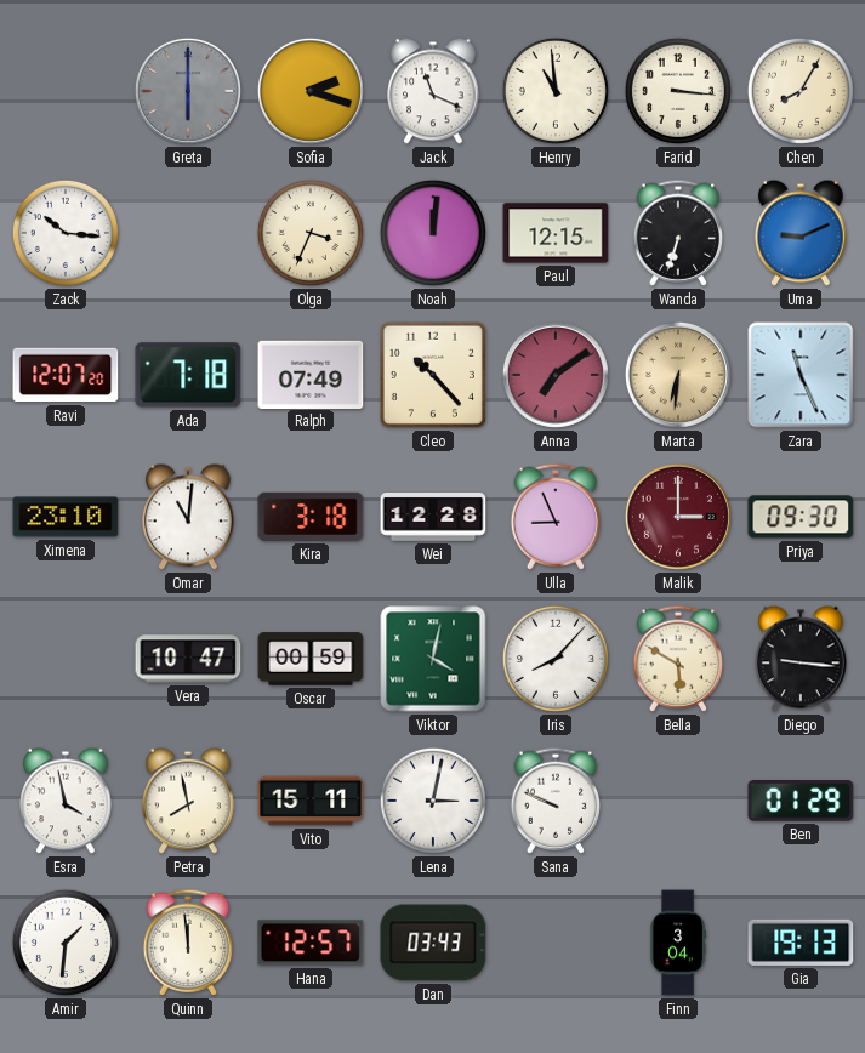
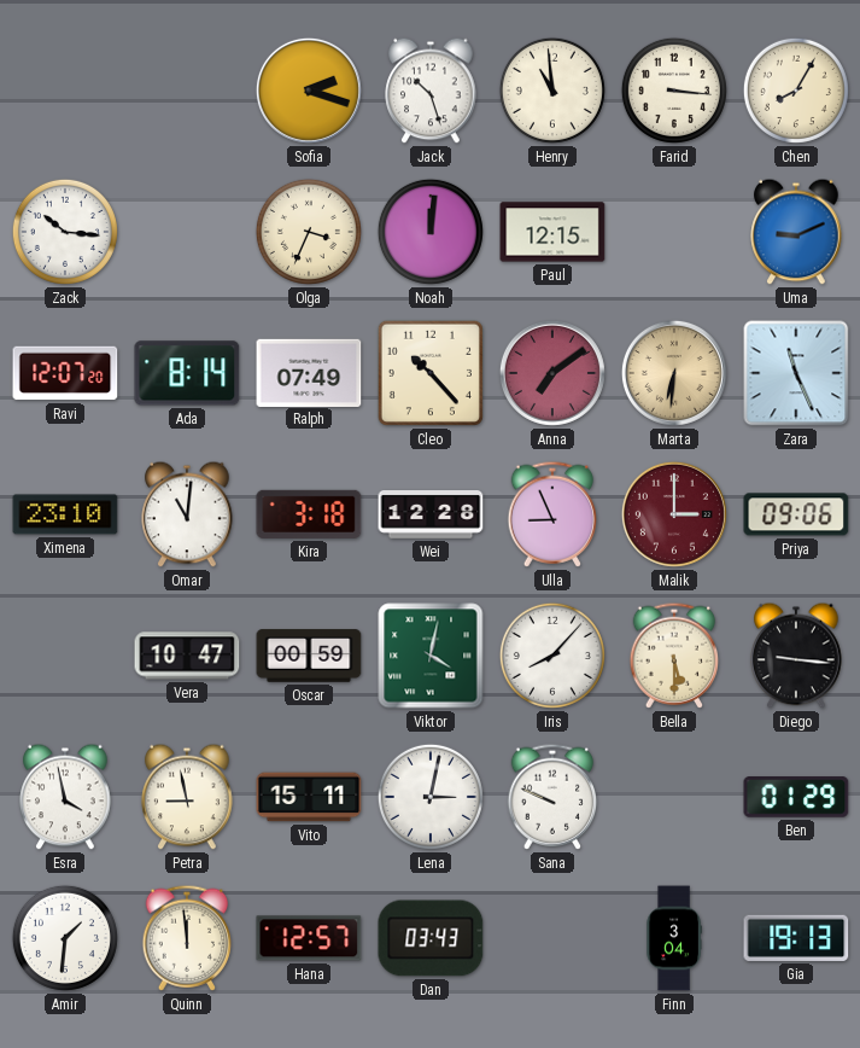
Greta: 6:00 -> none
Jack: 11:19 -> 10:27
Wanda: 6:33 -> none
Ada: 7:18 -> 8:14
Priya: 09:30 -> 09:06
Bella: 5:50 -> 5:30
Petra: 7:58 -> 8:58
